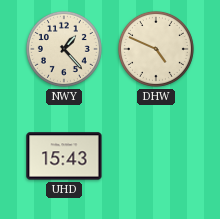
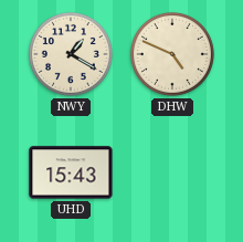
NWY: 1:23 -> 1:20
